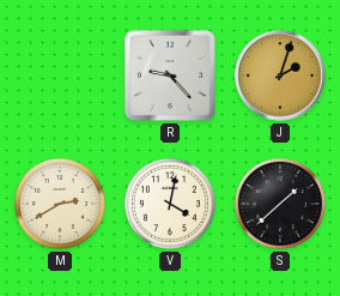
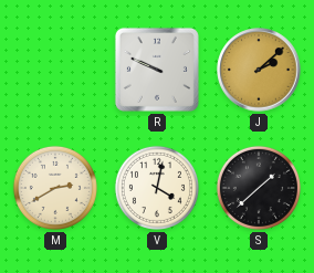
R: 9:23 -> 9:49
J: 2:03 -> 2:08
